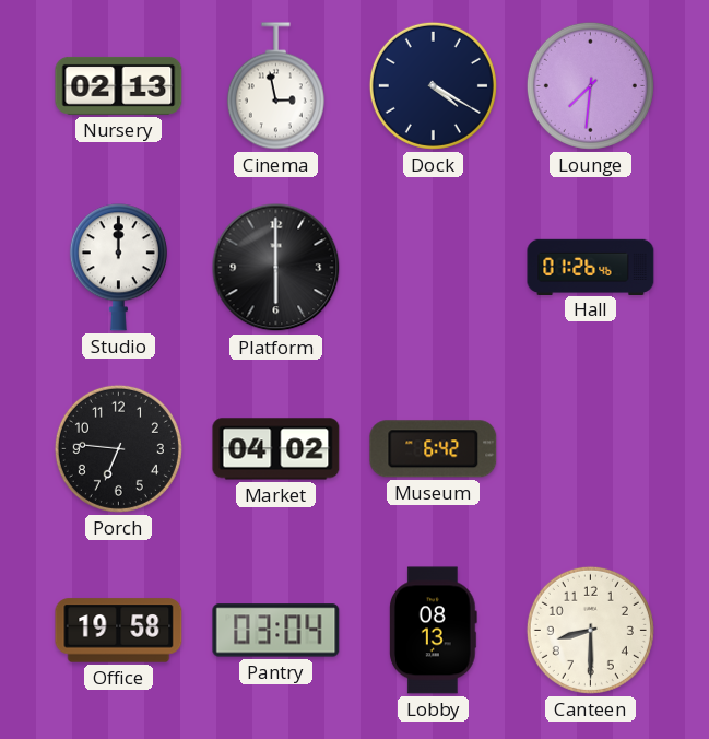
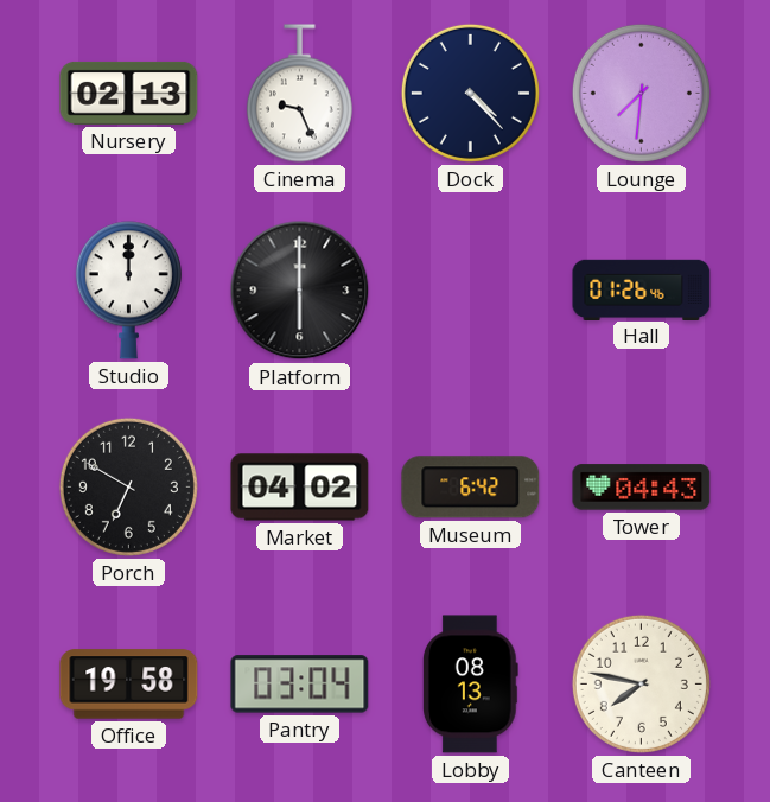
Cinema: 2:58 -> 9:26
Dock: 4:20 -> 4:23
Porch: 6:46 -> 6:50
Tower: none -> 04:43
Canteen: 8:30 -> 7:47
